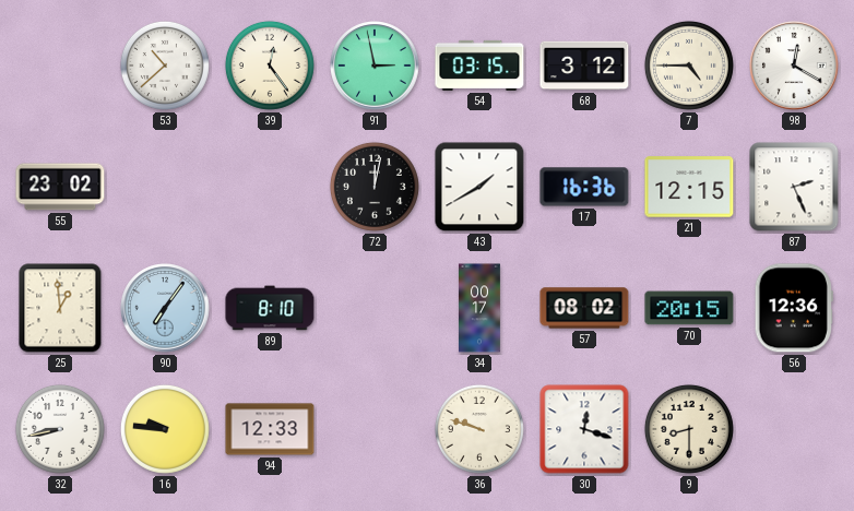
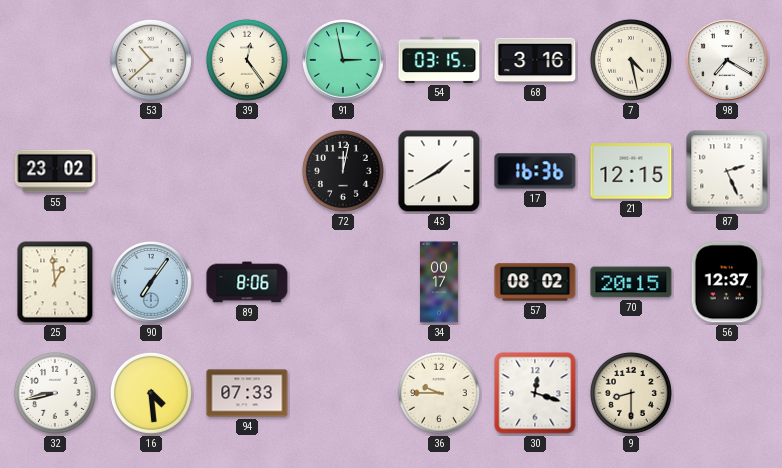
68: 3:12 -> 3:16
7: 4:45 -> 4:28
98: 12:20 -> 7:20
89: 8:10 -> 8:06
56: 12:36 -> 12:37
16: 9:46 -> 4:29
94: 12:33 -> 07:33
36: 9:48 -> 9:45
